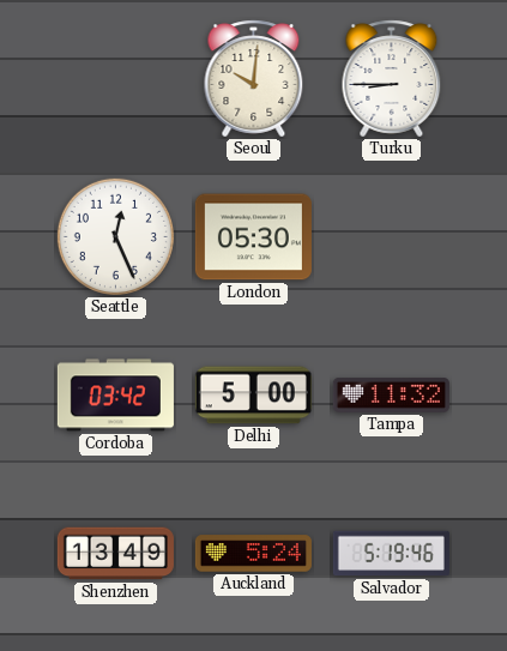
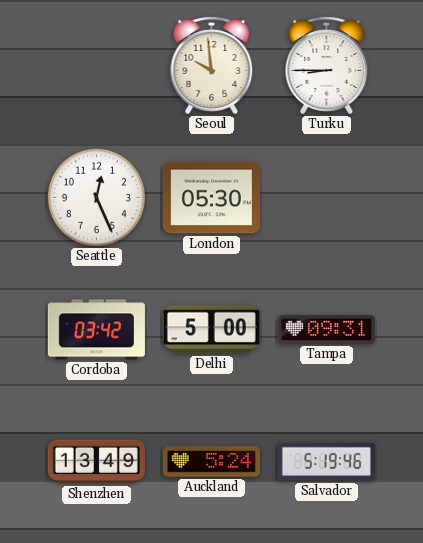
Seoul: 10:01 -> 9:59
Tampa: 11:32 -> 09:31
